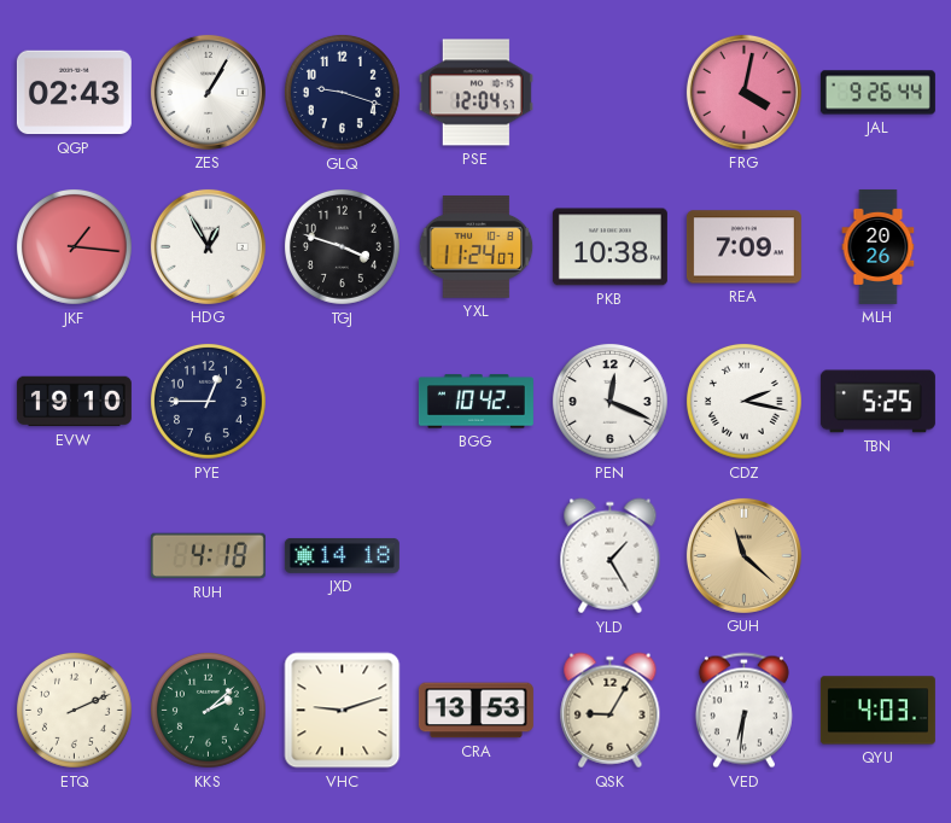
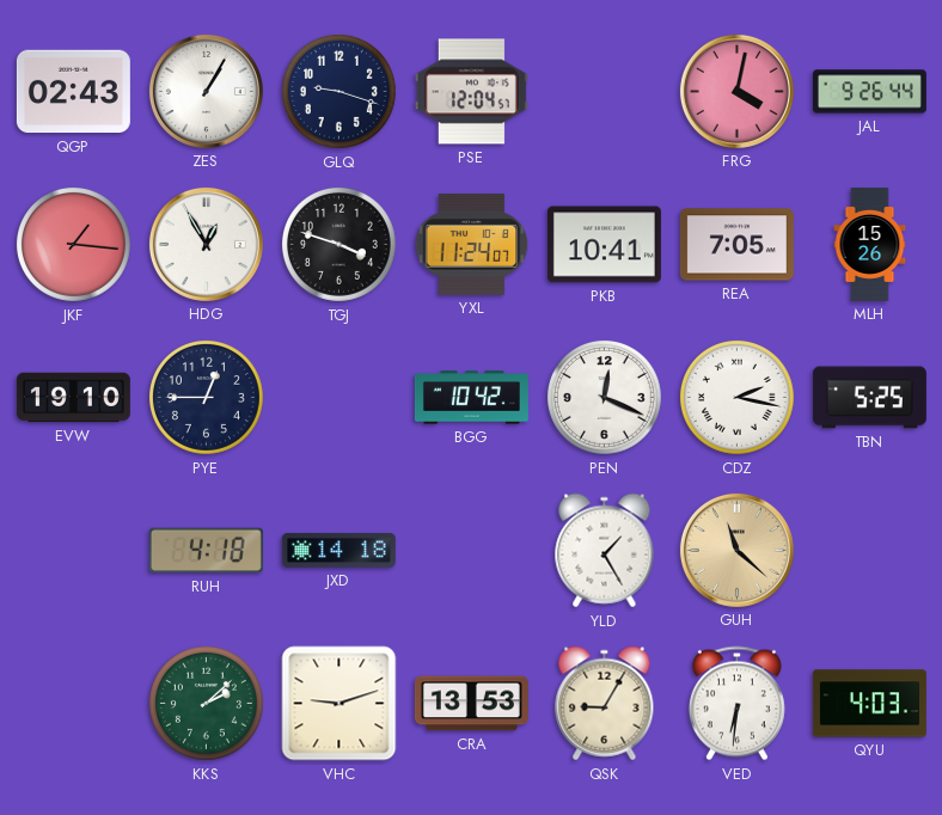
PKB: 10:38 -> 10:41
REA: 7:09 -> 7:05
MLH: 20:26 -> 15:26
ETQ: 2:11 -> none
